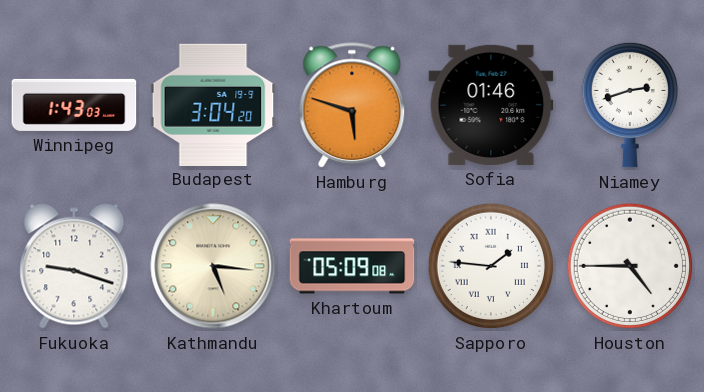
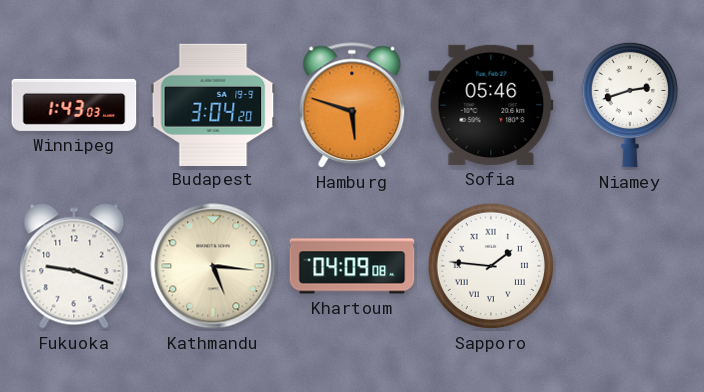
Sofia: 01:46 -> 05:46
Khartoum: 05:09 -> 04:09
Houston: 4:45 -> none
